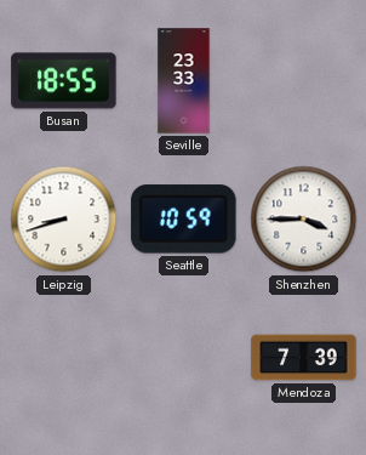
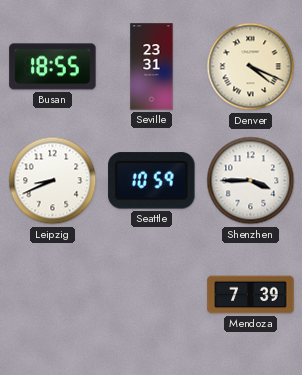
Seville: 23:33 -> 23:31
Denver: none -> 4:19
Leipzig: 8:42 -> 8:41
